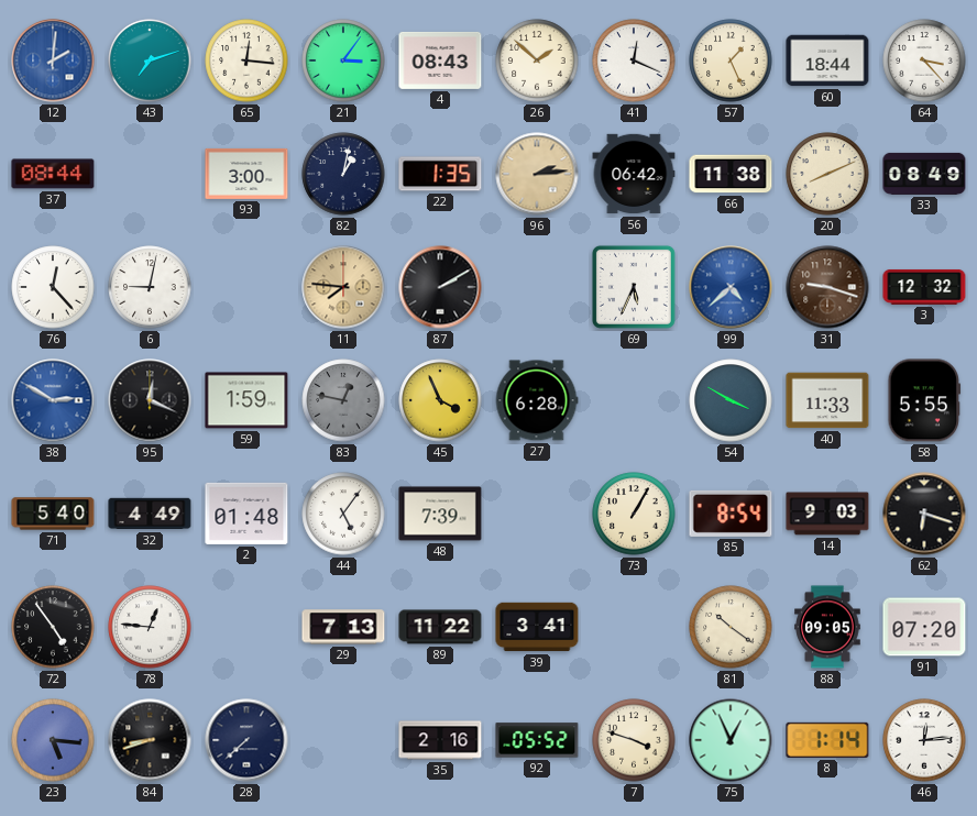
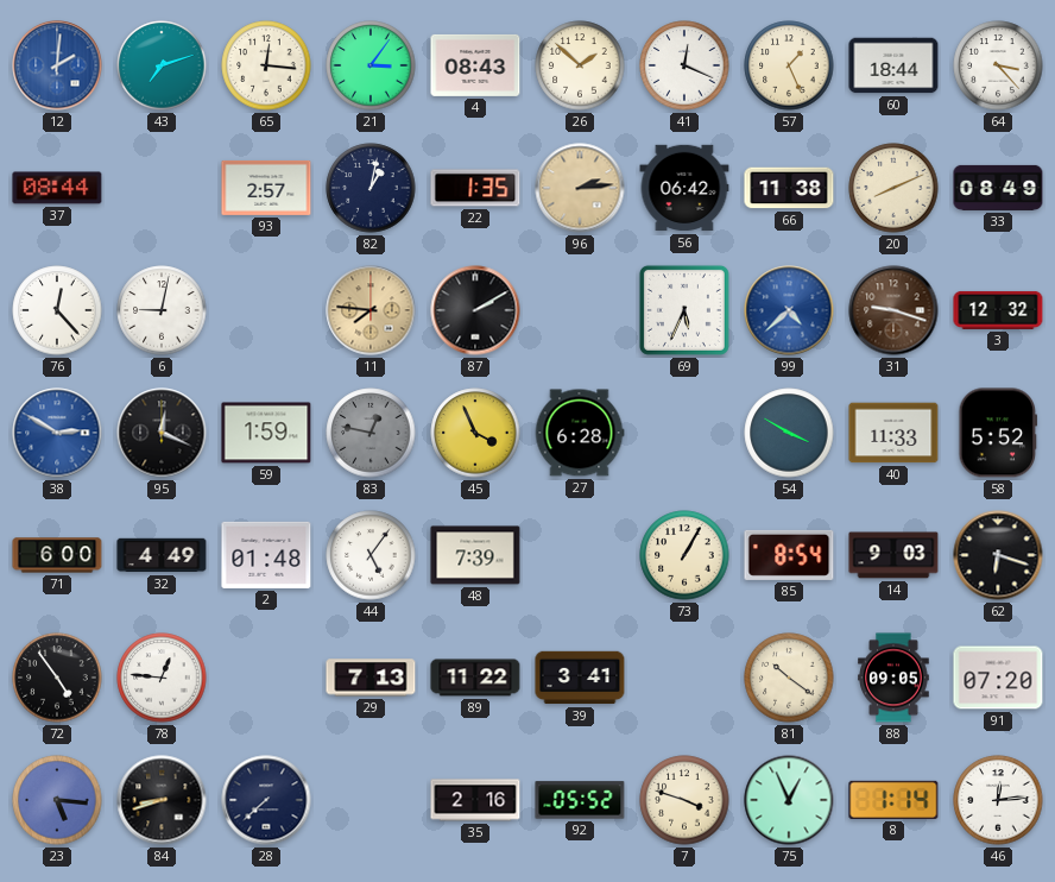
93: 3:00 -> 2:57
58: 5:55 -> 5:52
71: 5:40 -> 6:00
